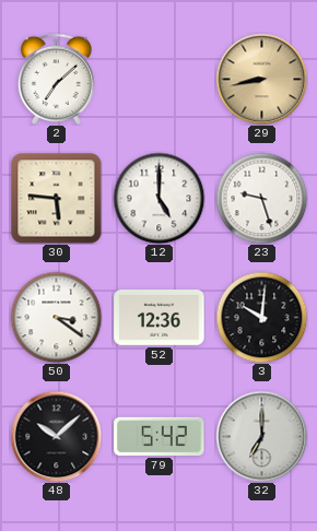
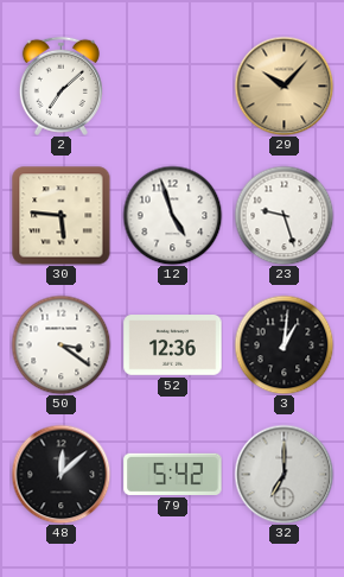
29: 8:43 -> 10:07
12: 5:00 -> 4:57
3: 10:01 -> 1:01
48: 10:08 -> 12:08
